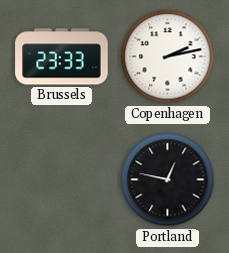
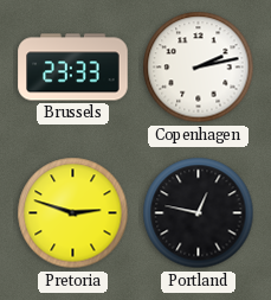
Pretoria: none -> 2:48
